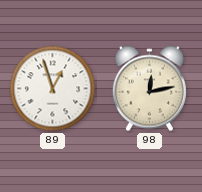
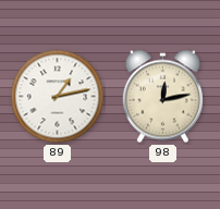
89: 12:57 -> 1:13
